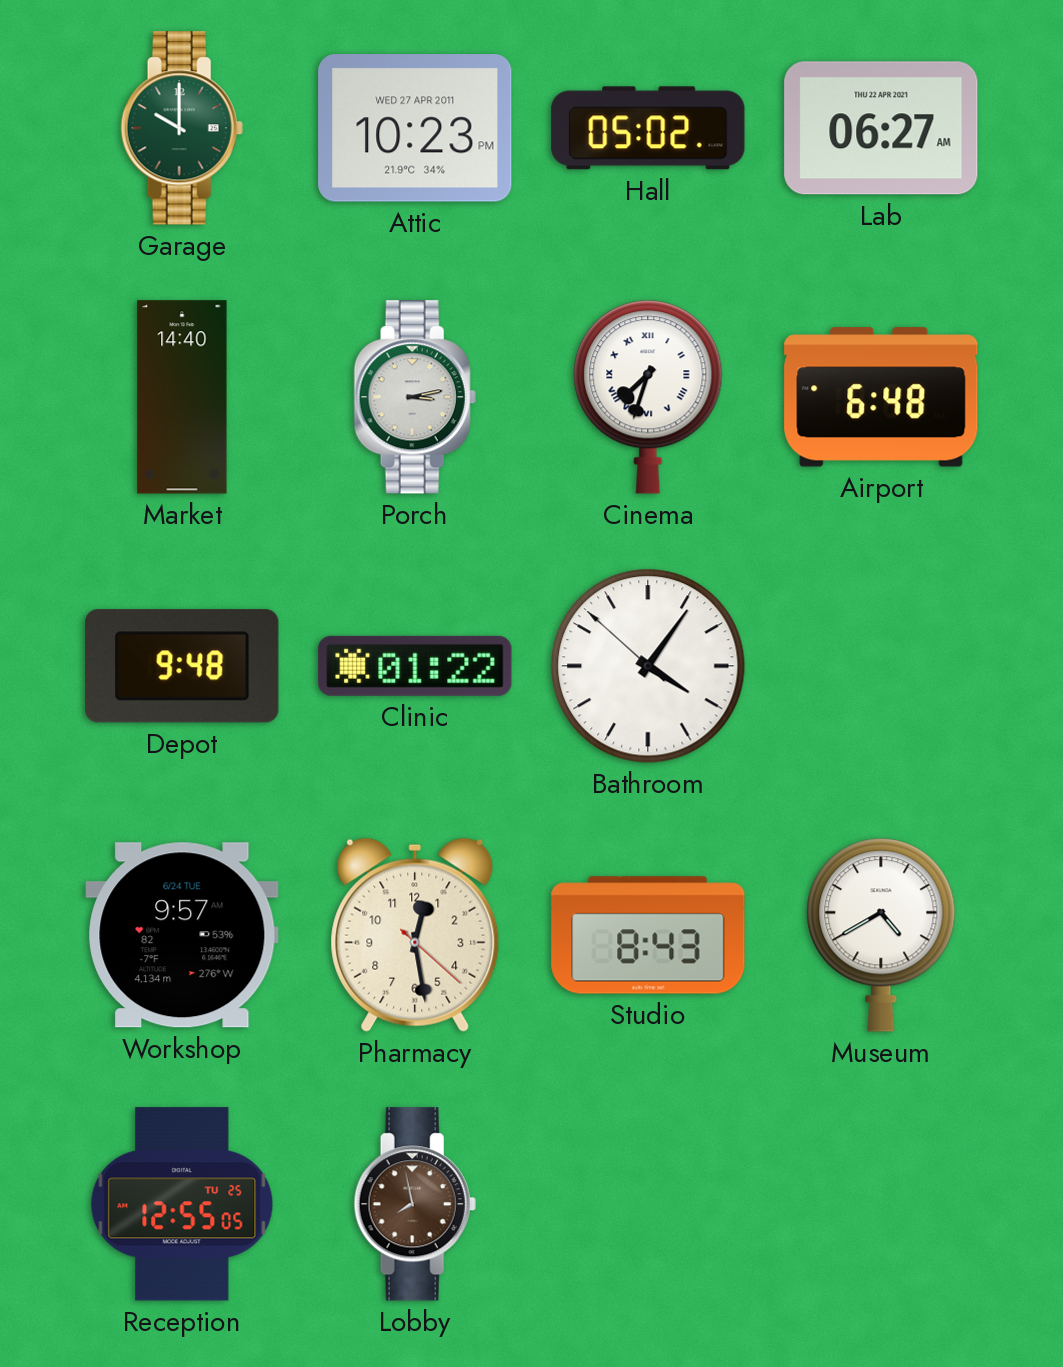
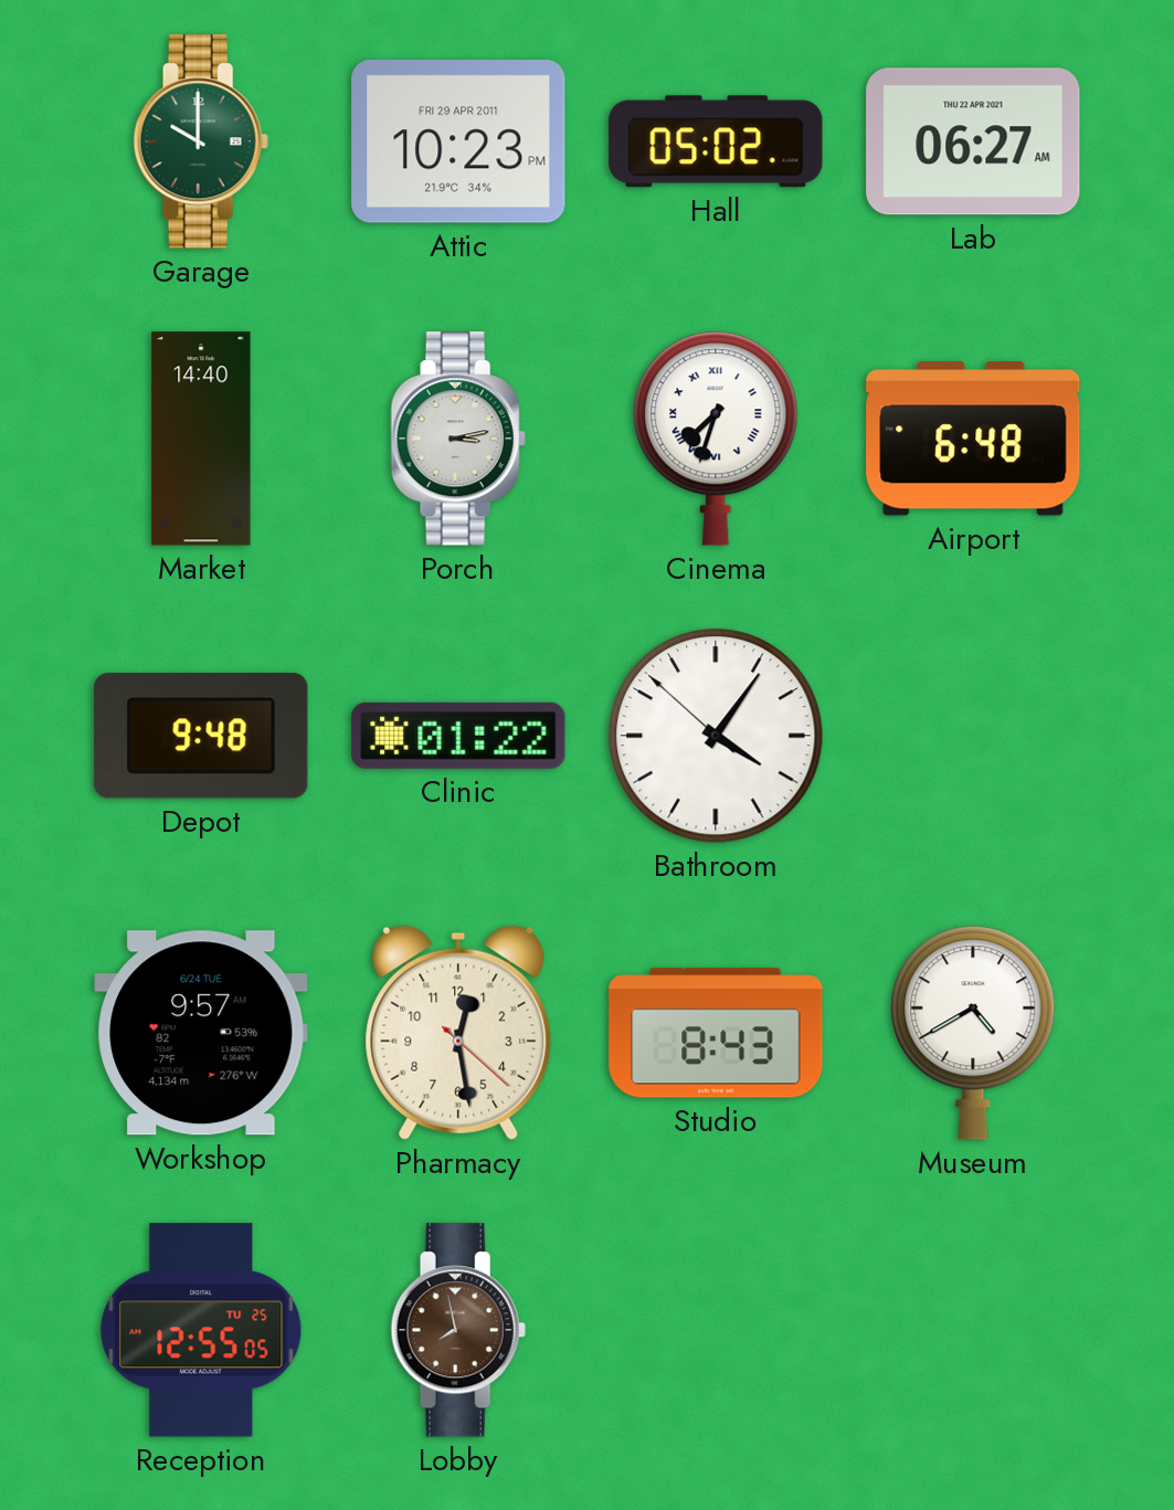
Attic date: WED 27 APR 2011 -> FRI 29 APR 2011
